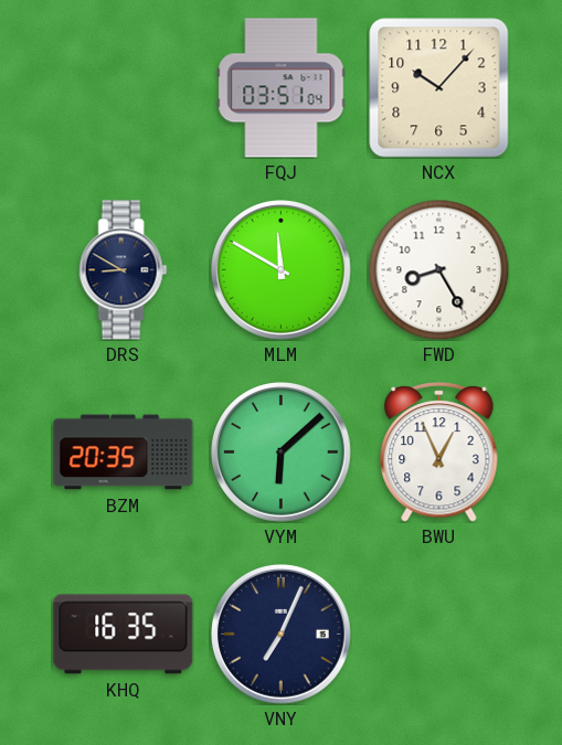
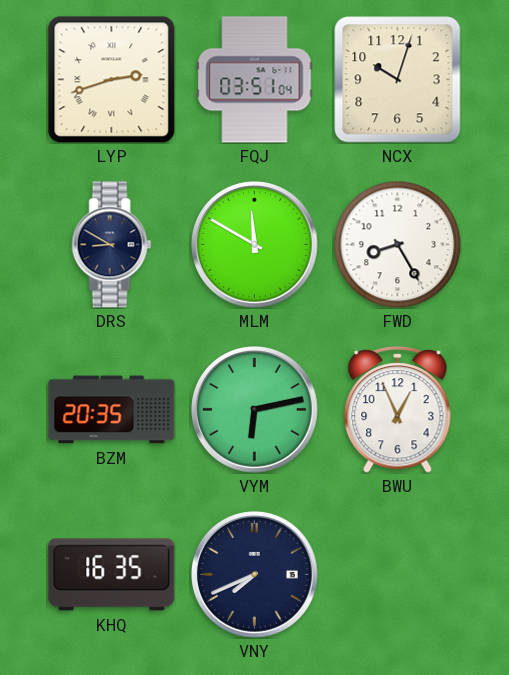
LYP: none -> 2:42
NCX: 10:07 -> 10:03
VYM: 6:08 -> 6:13
VNY: 7:04 -> 7:41
